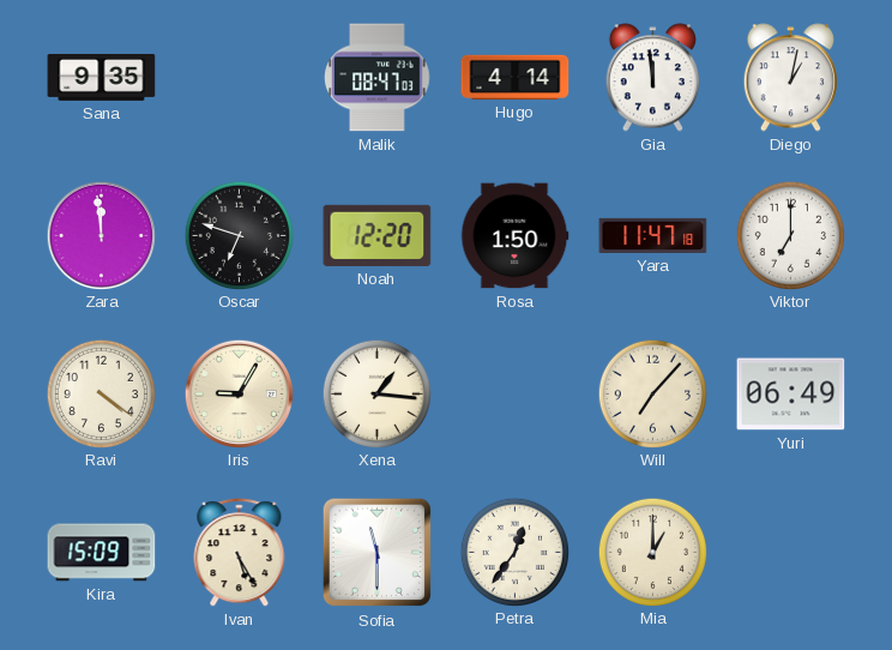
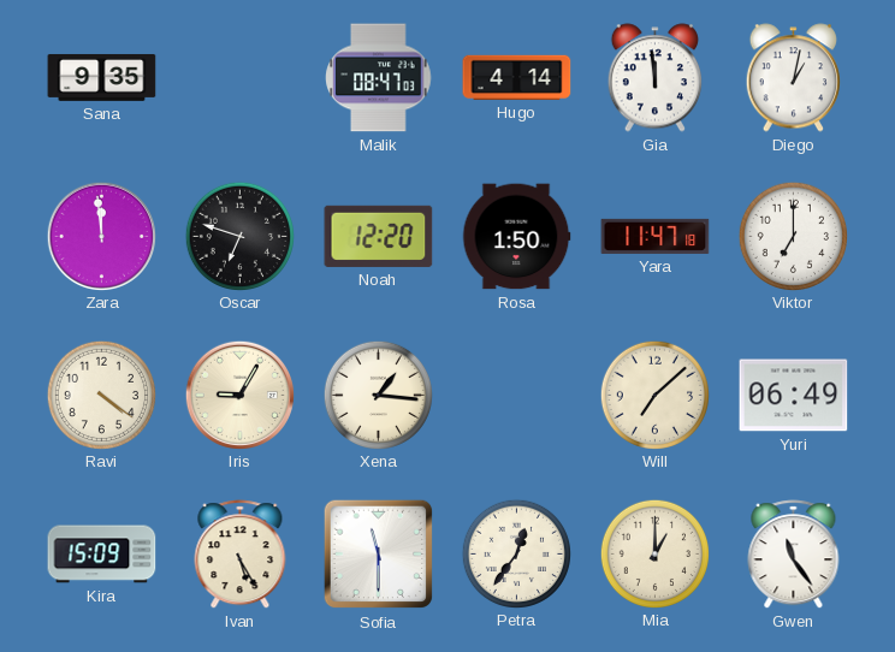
Will: 7:07 -> 7:08
Gwen: none -> 11:24
